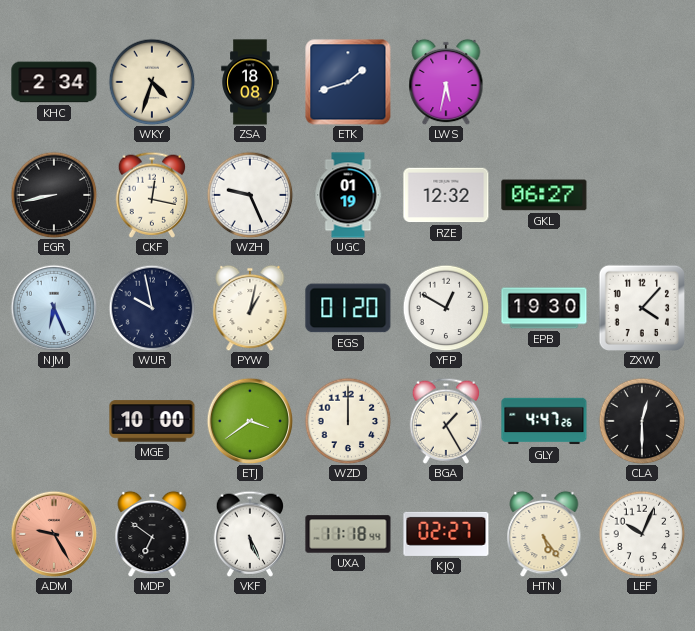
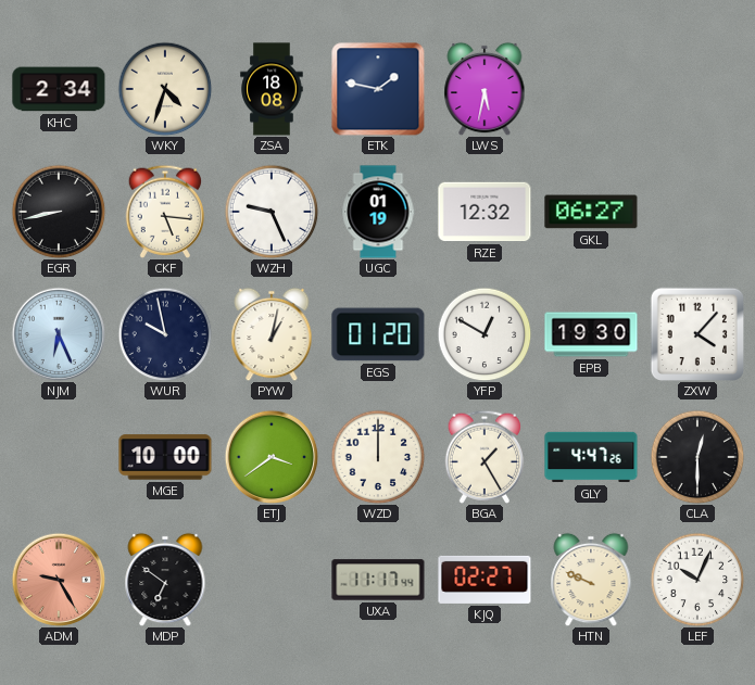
ETK: 1:42 -> 1:47
CKF: 12:17 -> 5:16
VKF: 5:26 -> none
UXA: 11:18 -> 11:17
HTN: 5:24 -> 9:49
